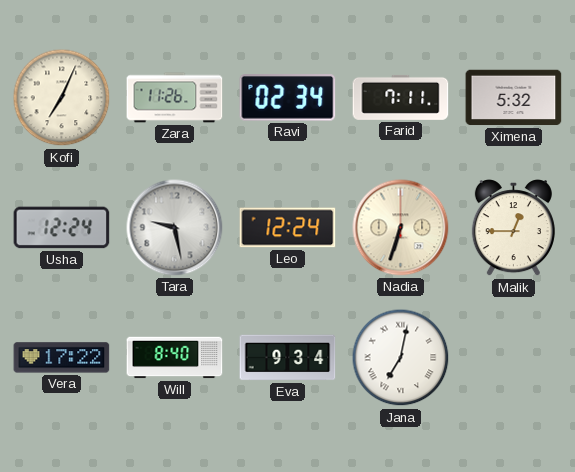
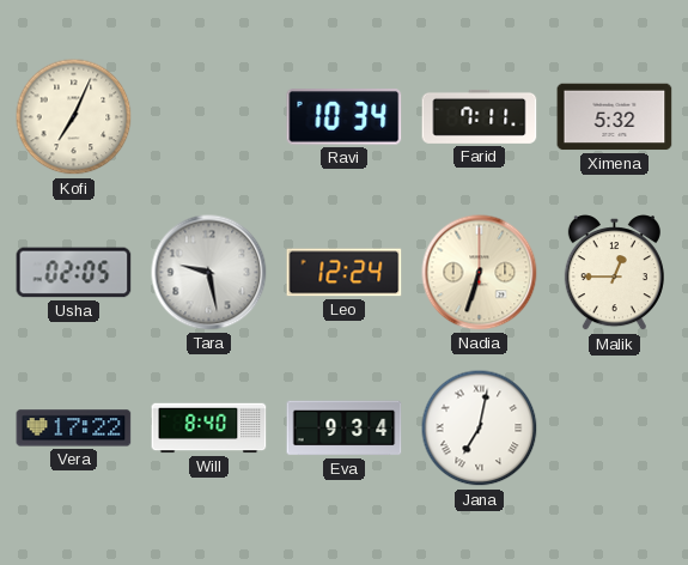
Zara: 11:26 -> none
Ravi: 02:34 -> 10:34
Usha: 12:24 -> 02:05
